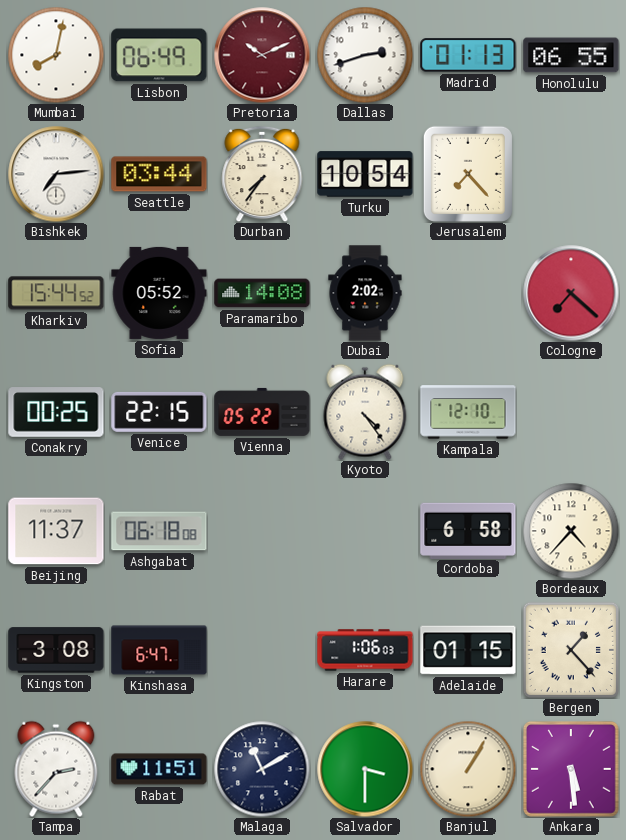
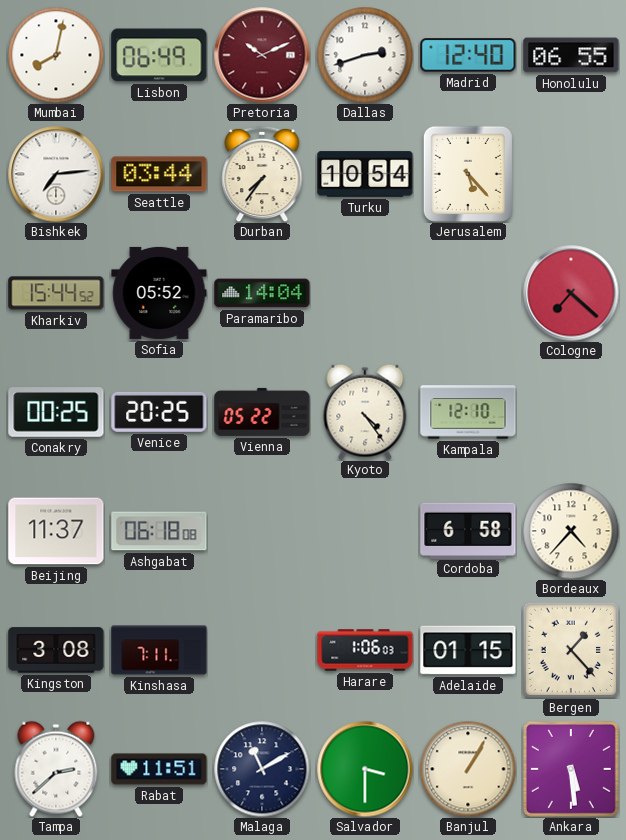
Madrid: 01:13 -> 12:40
Jerusalem: 7:23 -> 5:23
Paramaribo: 14:08 -> 14:04
Dubai: 2:02 -> none
Venice: 22:15 -> 20:25
Kinshasa: 6:47 -> 7:11
Tampa: 2:37 -> 2:38
